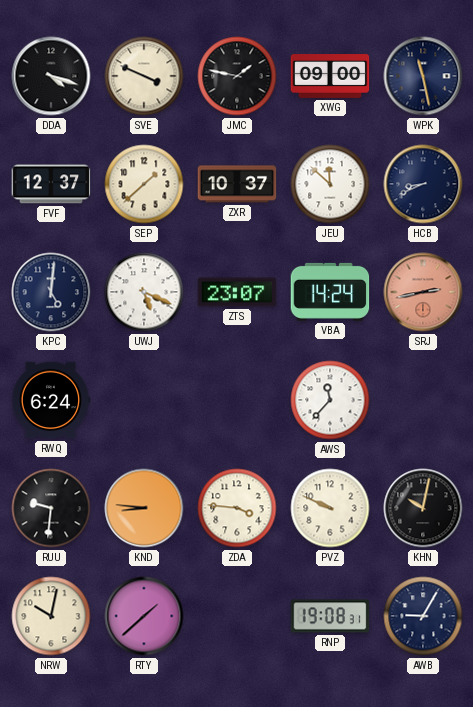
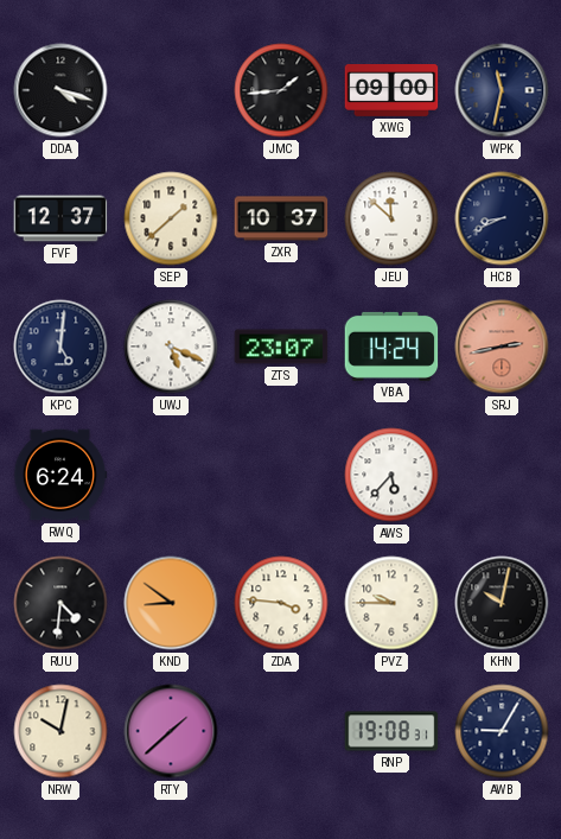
SVE: 3:49 -> none
JMC: 1:47 -> 1:44
WPK: 11:28 -> 11:32
AWS: 11:37 -> 5:37
RUU: 9:31 -> 4:31
KND: 8:46 -> 8:51
PVZ: 9:49 -> 9:45
